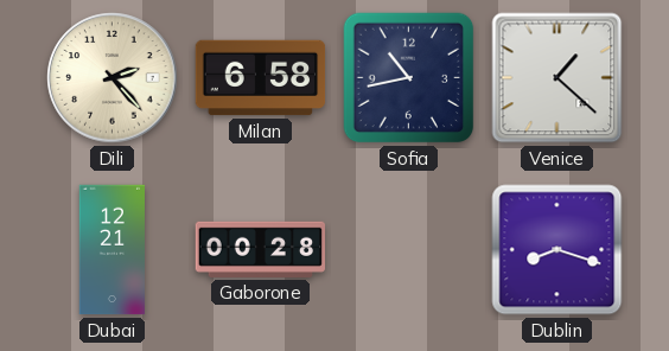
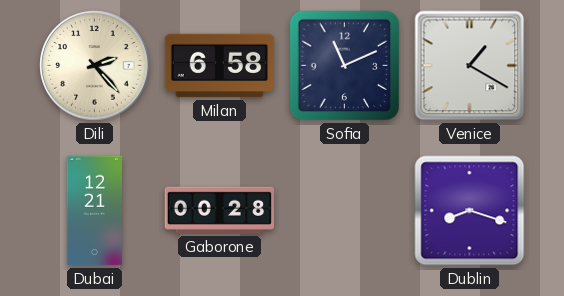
Sofia: 10:43 -> 11:11
Venice: 1:22 -> 1:20
